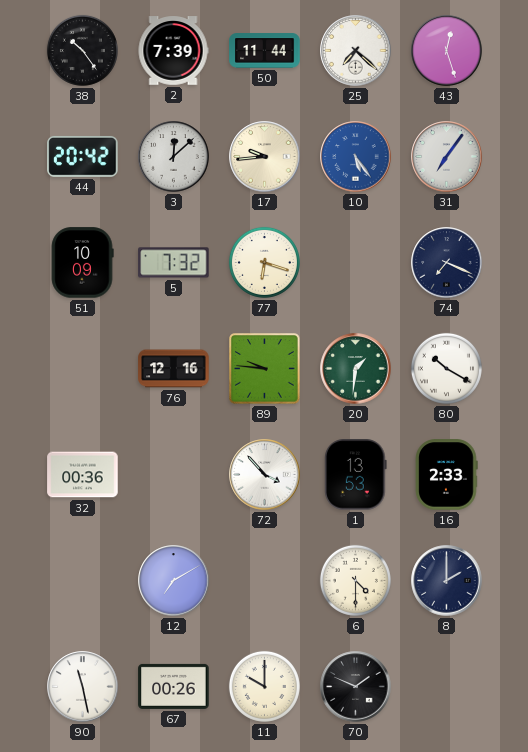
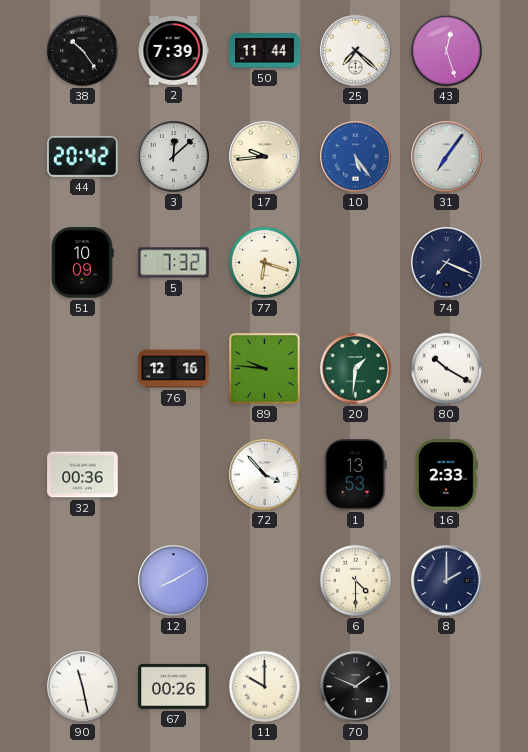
12: 7:10 -> 8:10
